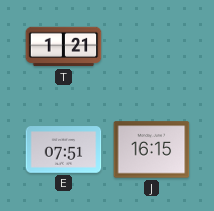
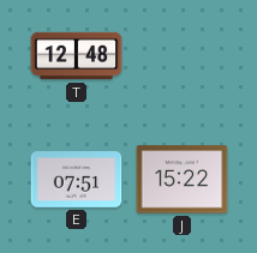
T: 1:21 -> 12:48
J: 16:15 -> 15:22
